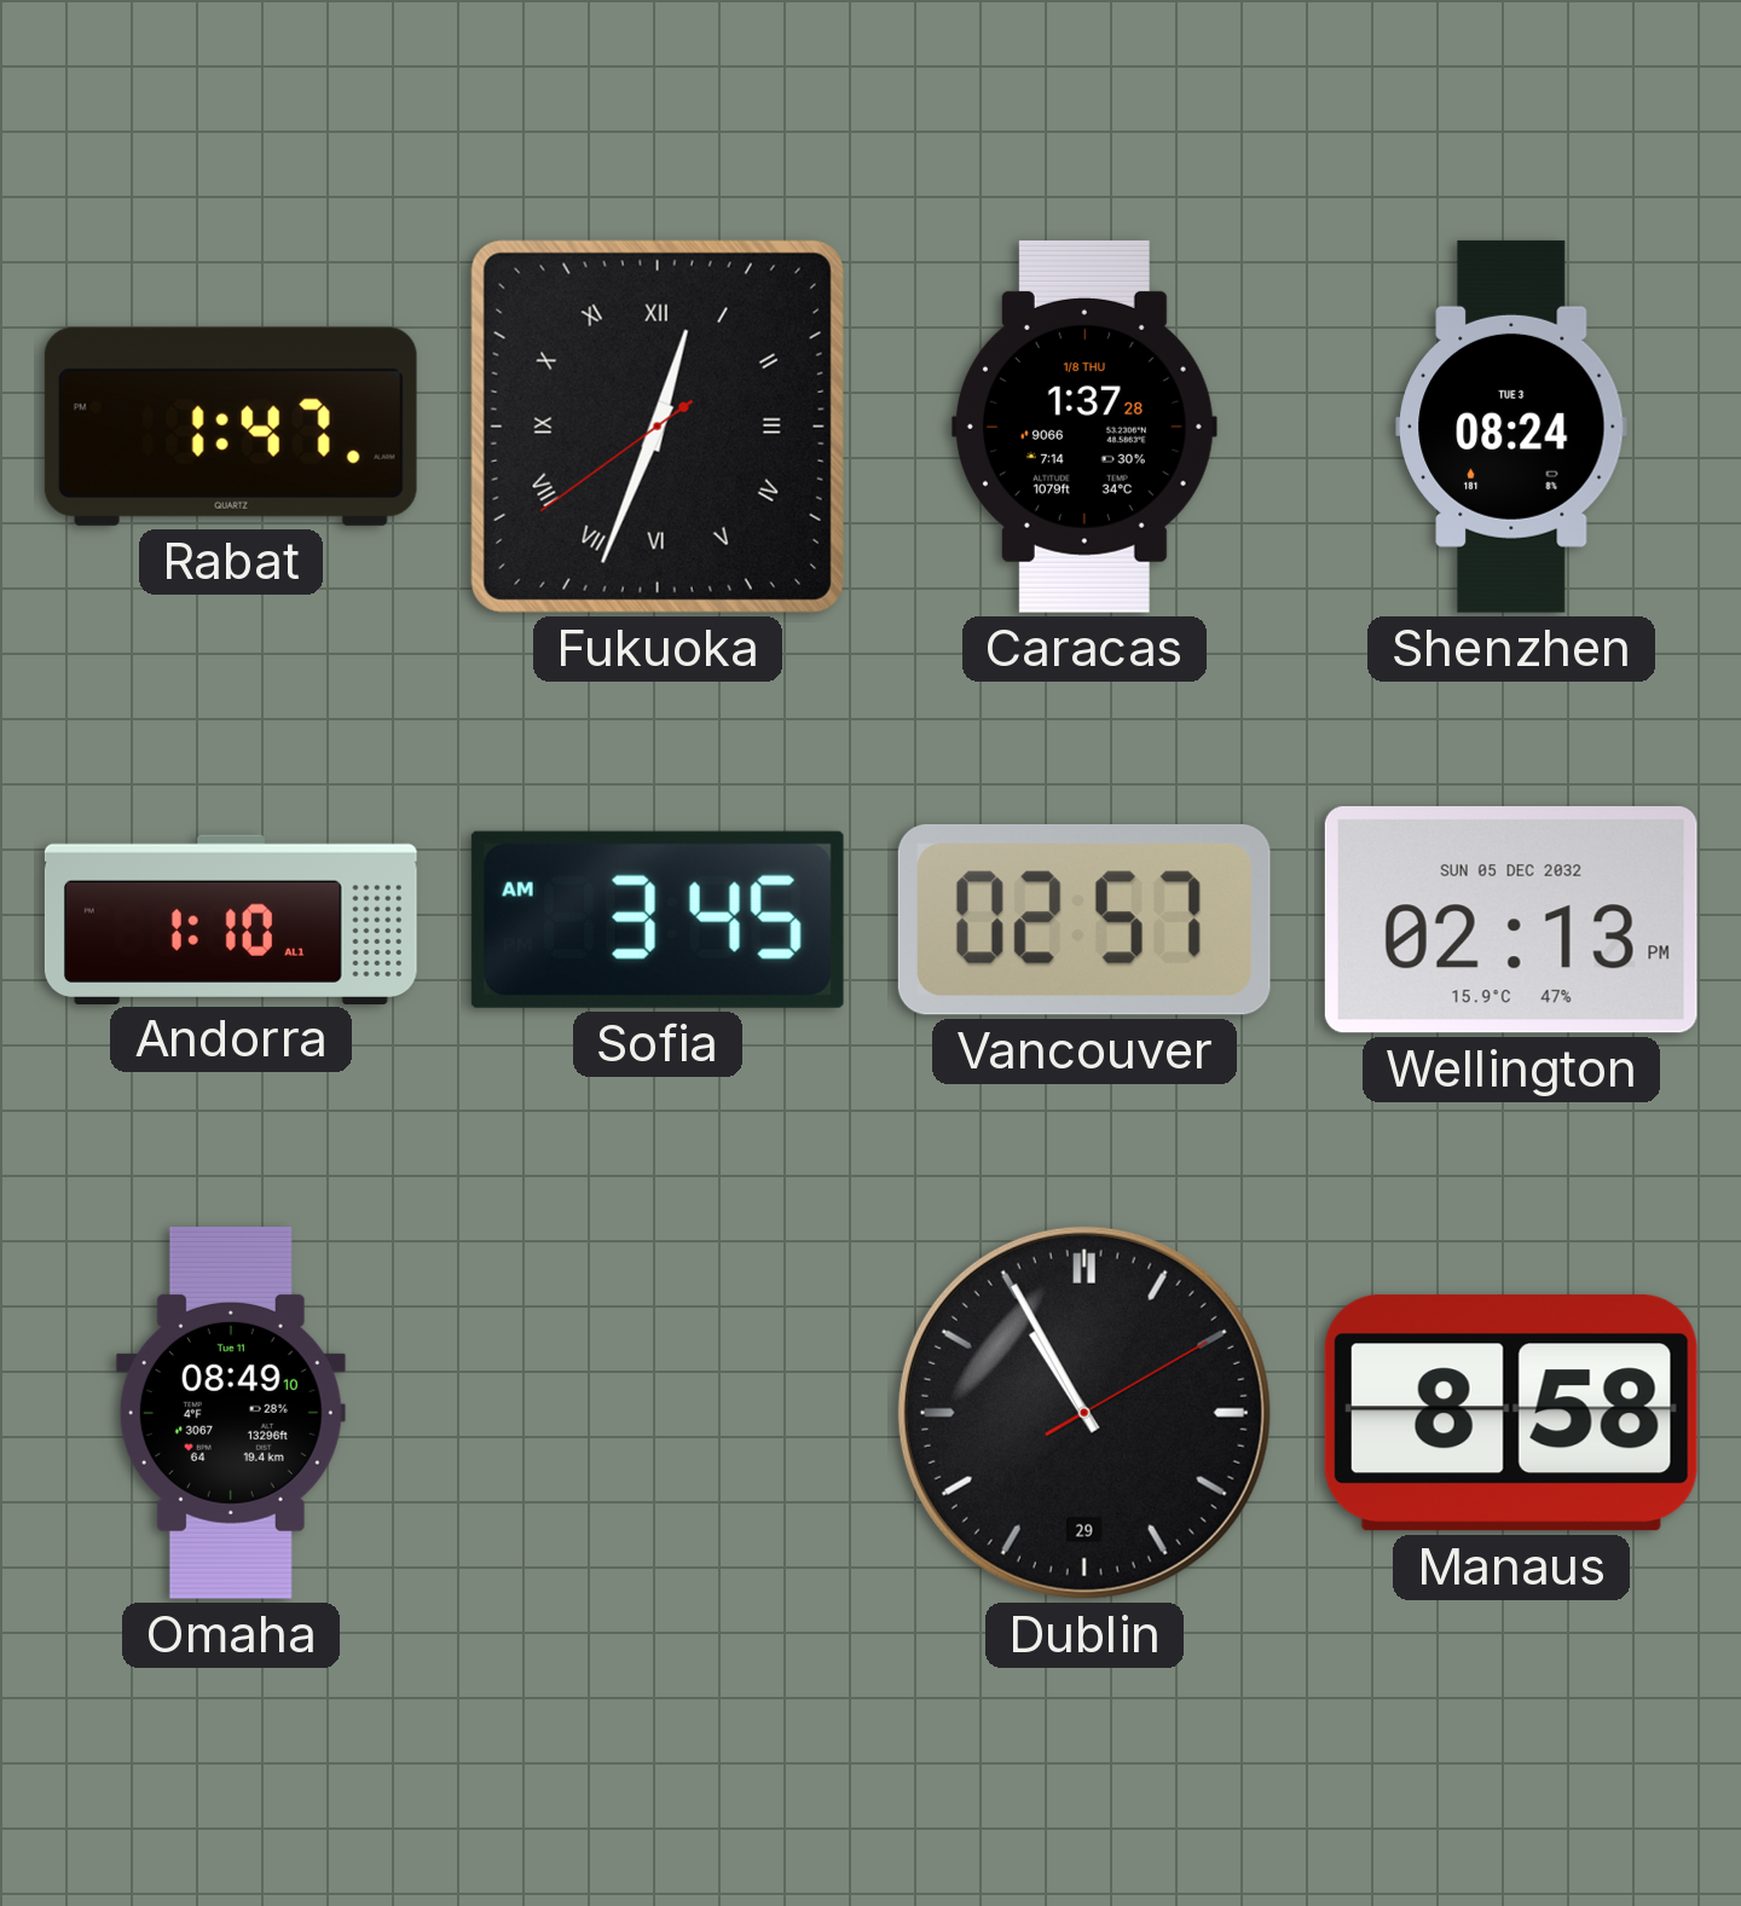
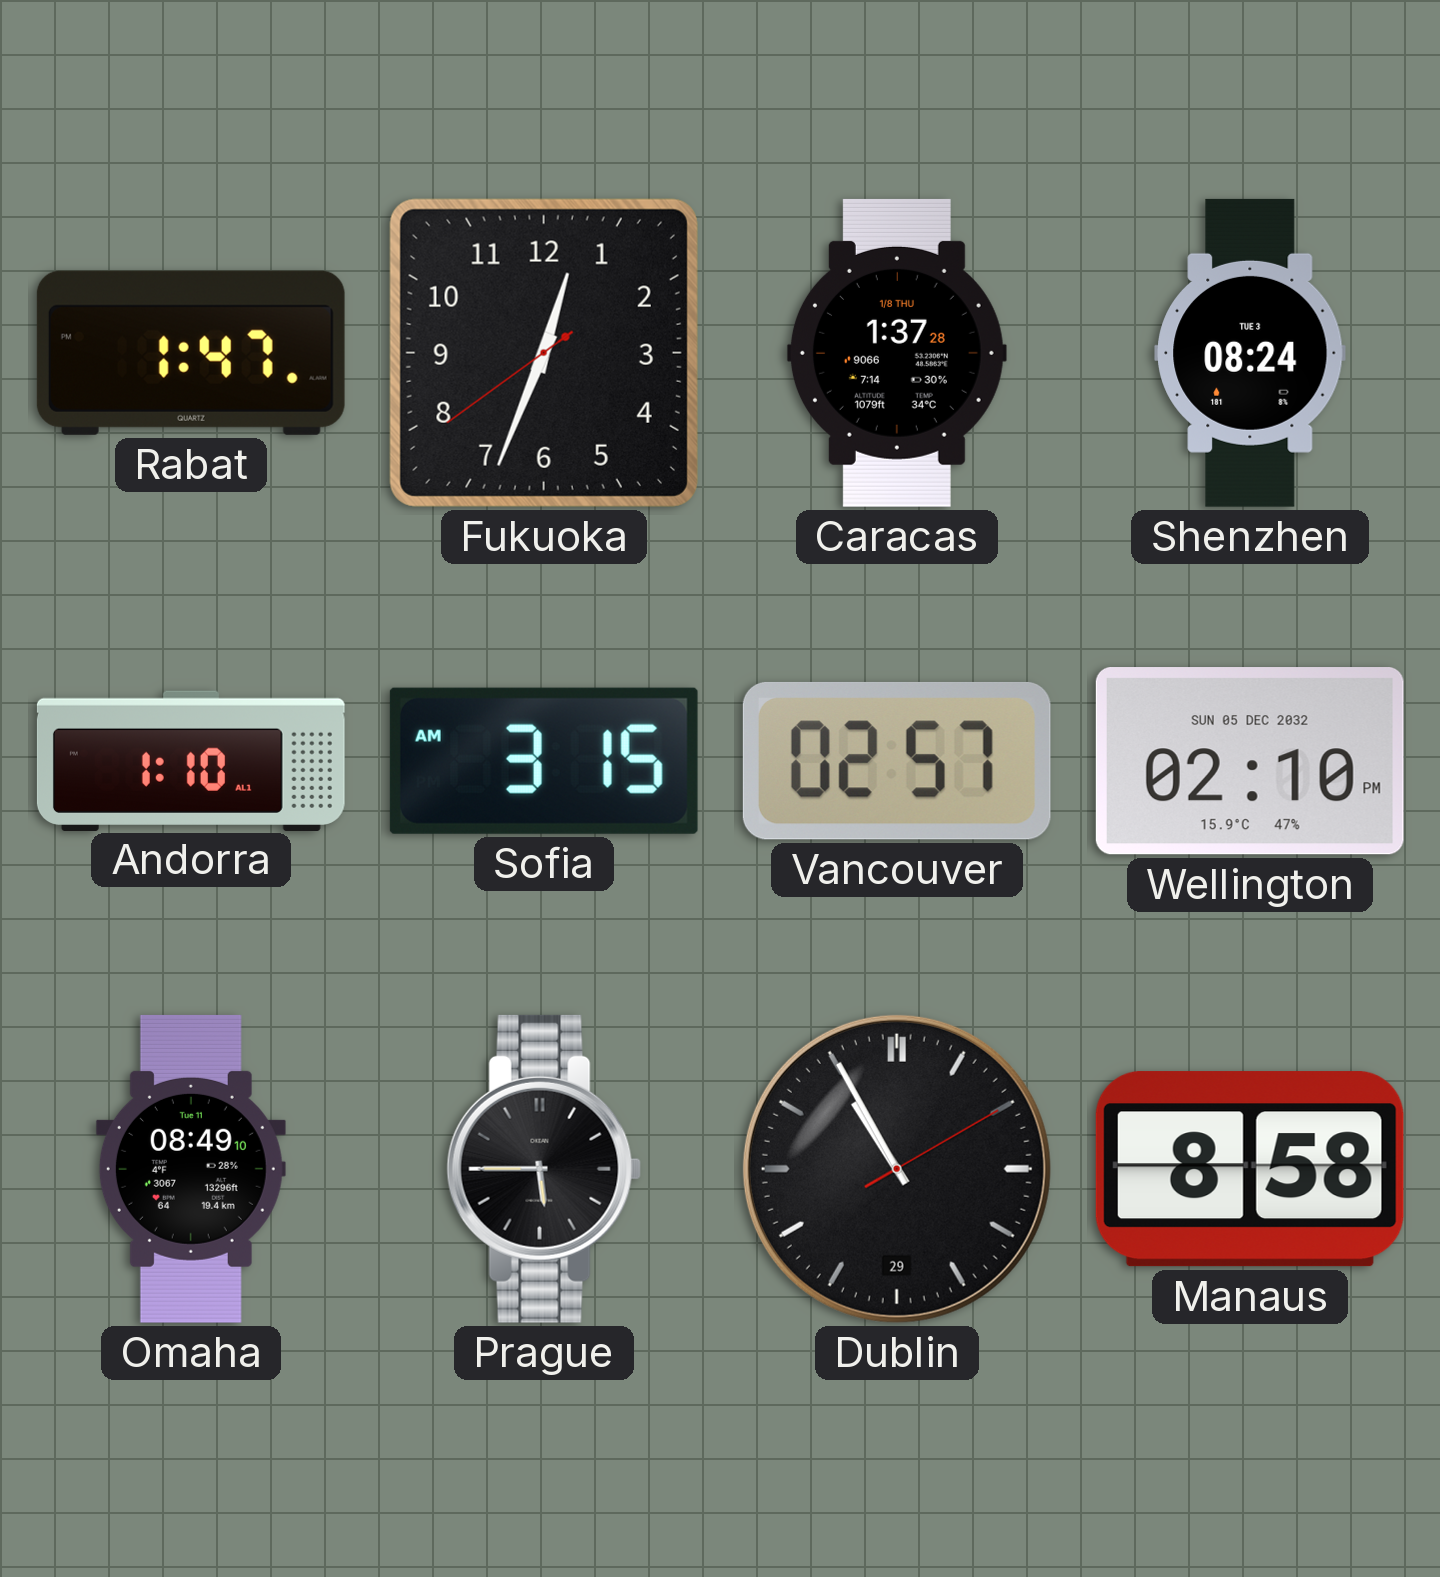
Fukuoka numerals: Roman -> Arabic
Sofia: 3:45 -> 3:15
Wellington: 02:13 -> 02:10
Prague: none -> 5:45
